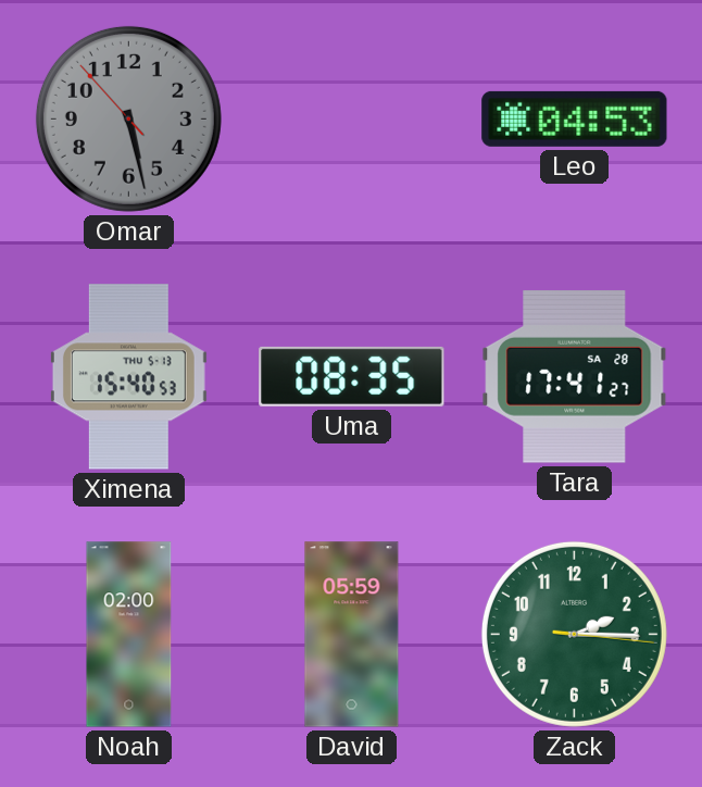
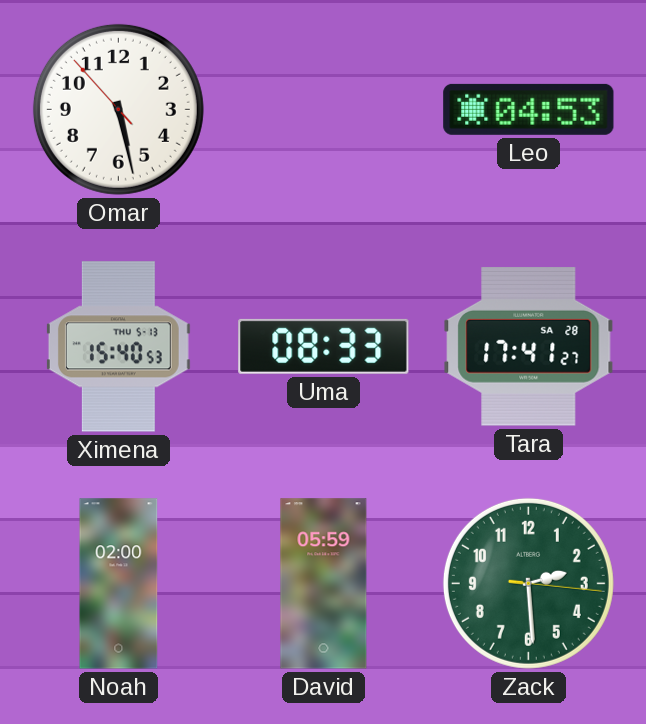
Omar dial: grey -> white
Uma: 08:35 -> 08:33
Zack: 2:15 -> 2:29
